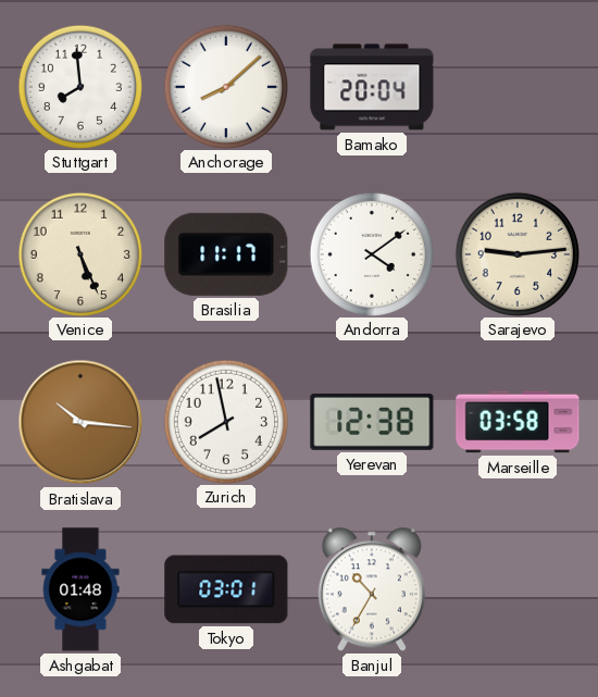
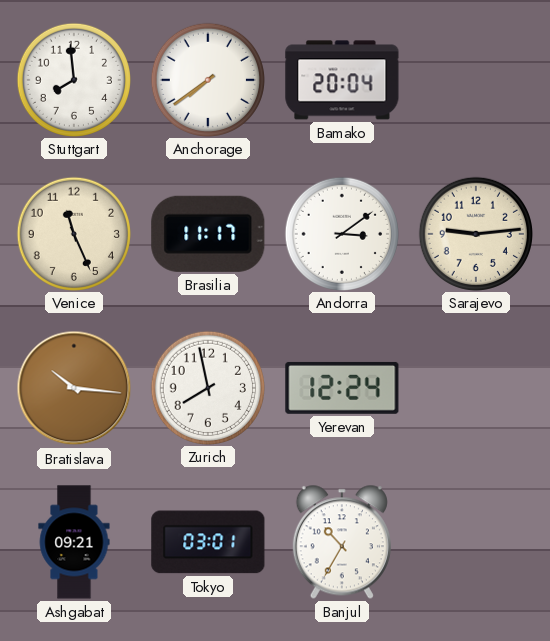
Anchorage: 8:08 -> 7:39
Venice: 5:26 -> 11:26
Andorra: 4:09 -> 3:09
Yerevan: 12:38 -> 12:24
Marseille: 03:58 -> none
Ashgabat: 01:48 -> 09:21
